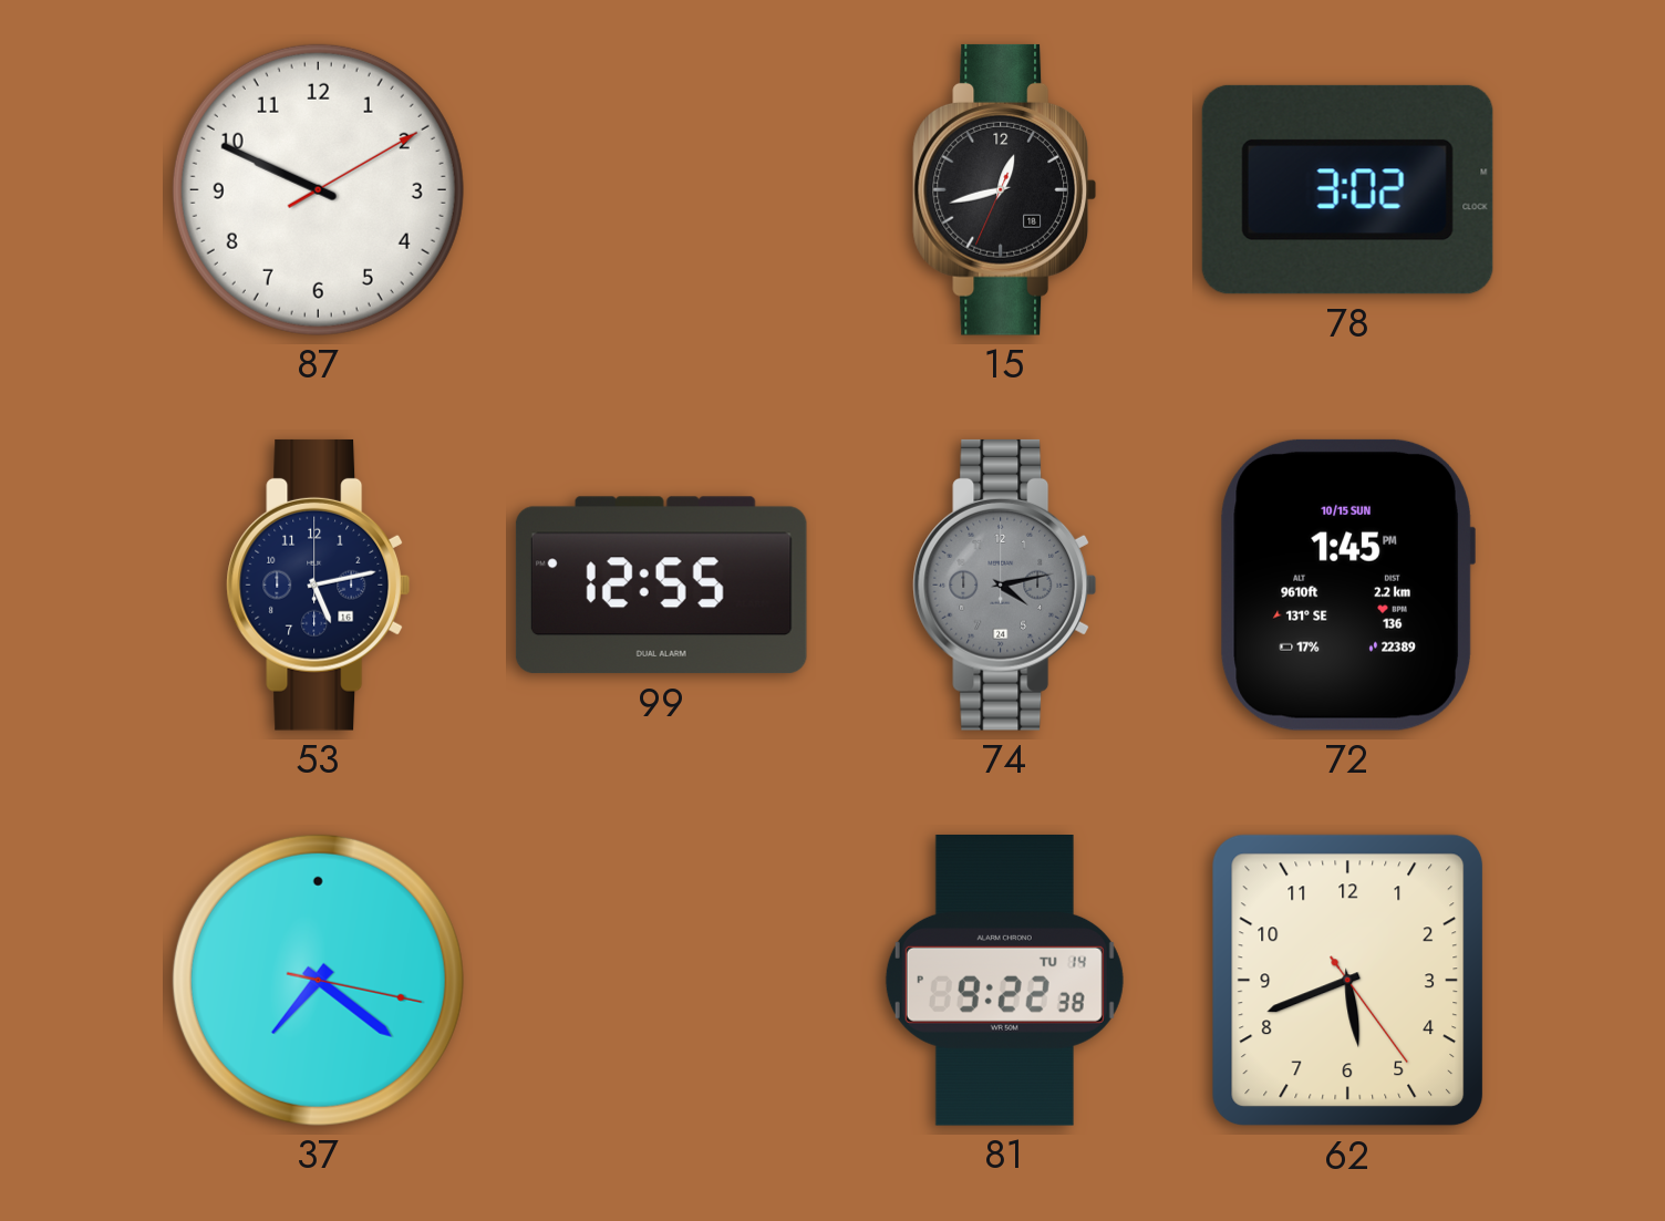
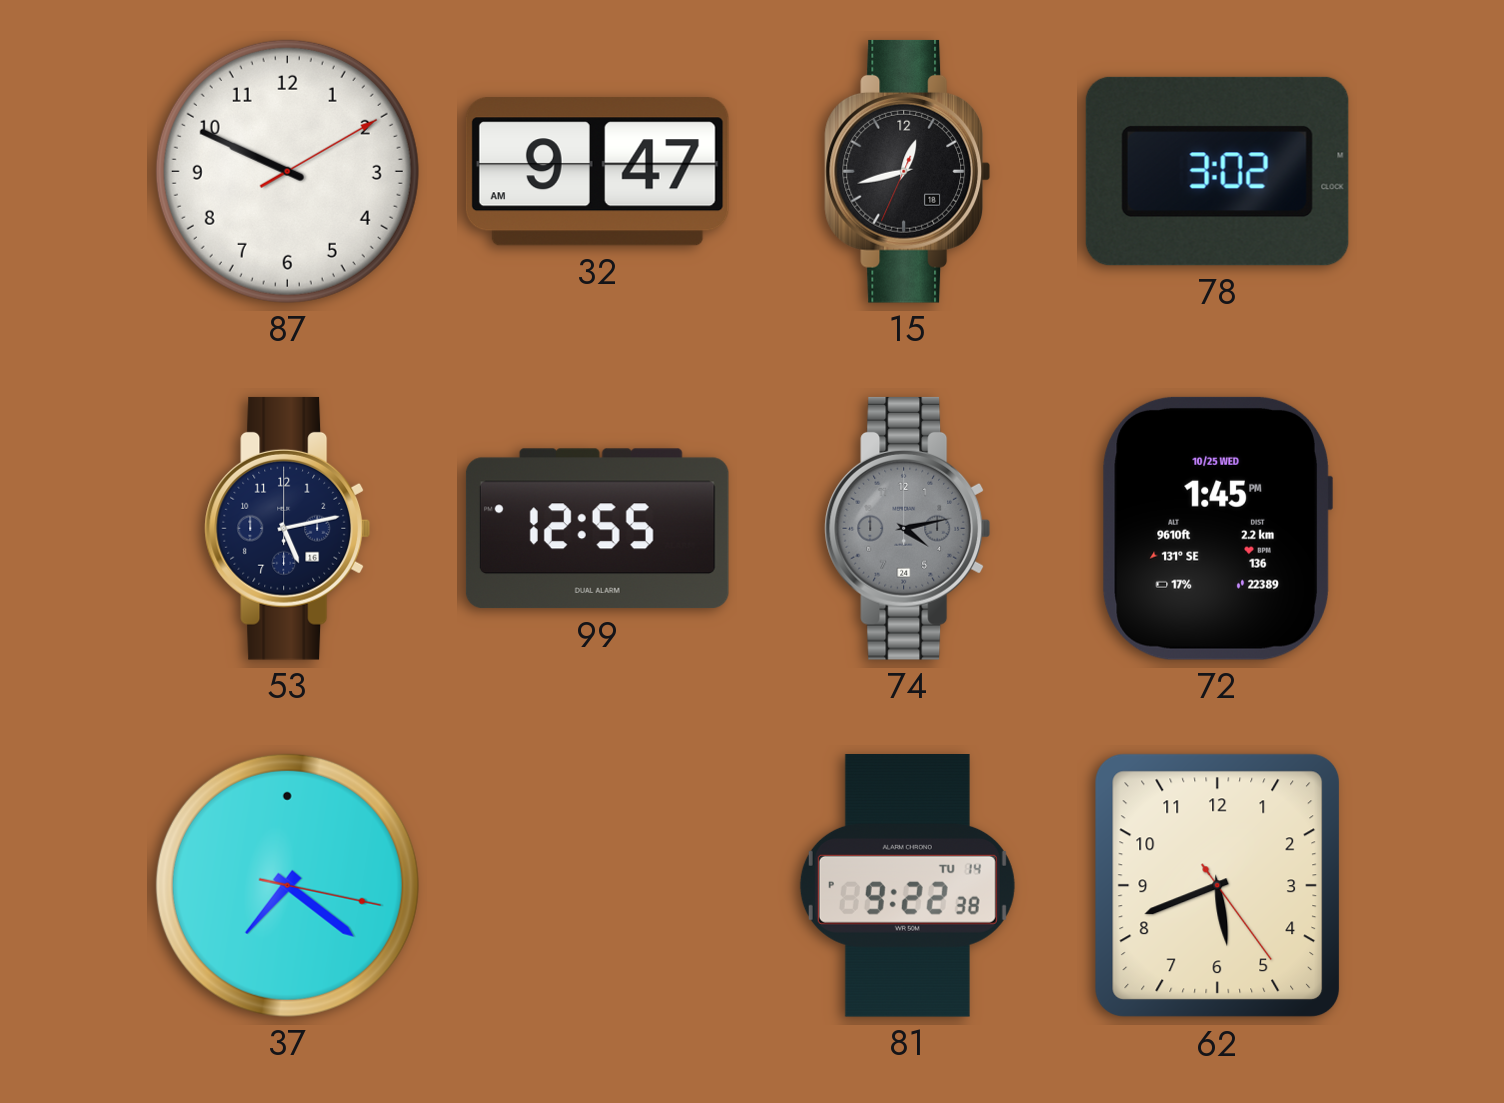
32: none -> 9:47
72 date: 10/15 SUN -> 10/25 WED
